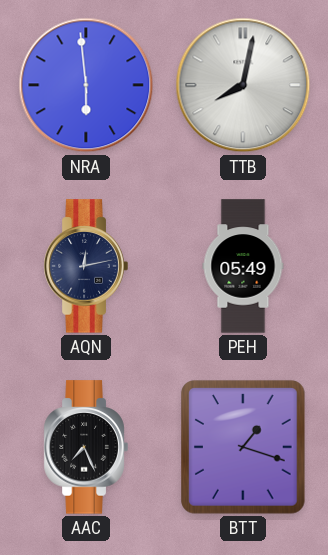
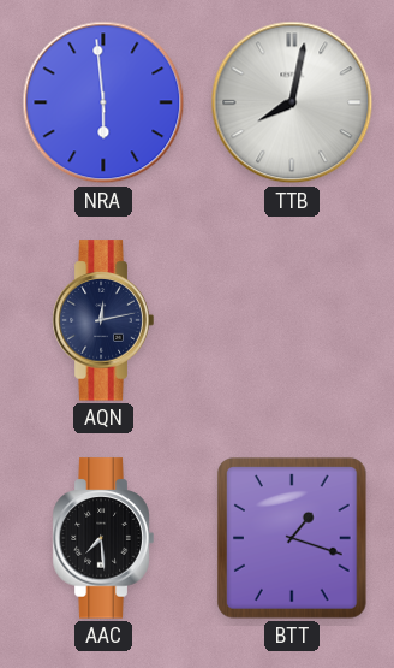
PEH: 05:49 -> none
AAC: 7:26 -> 7:29
